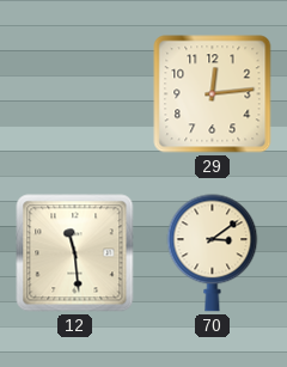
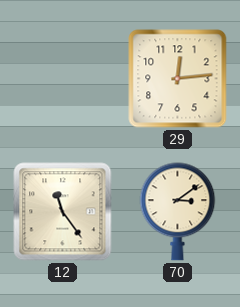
12: 11:29 -> 11:24
